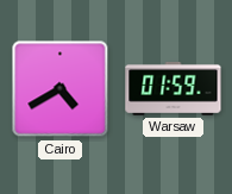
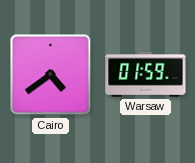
Cairo: 4:40 -> 4:39
